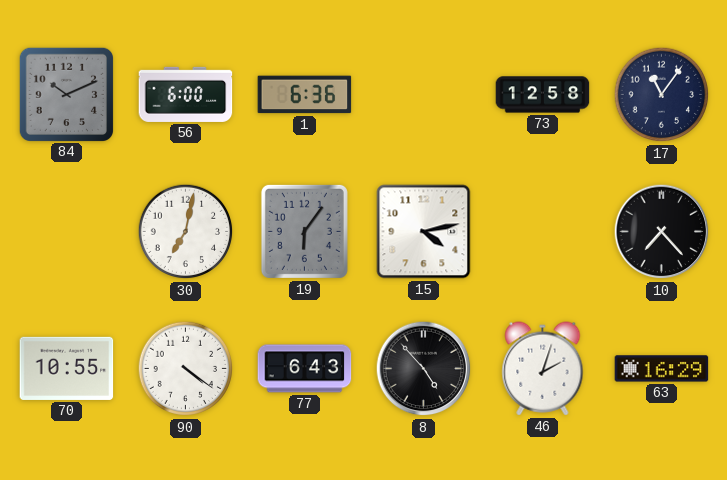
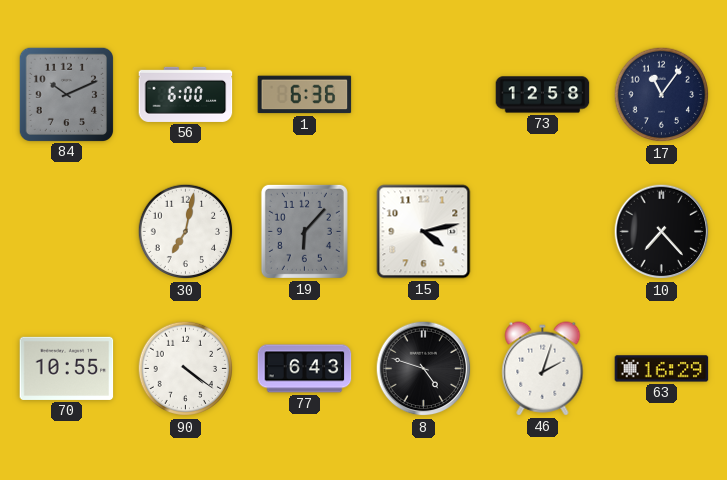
19: 6:06 -> 6:07
8: 4:53 -> 4:48
